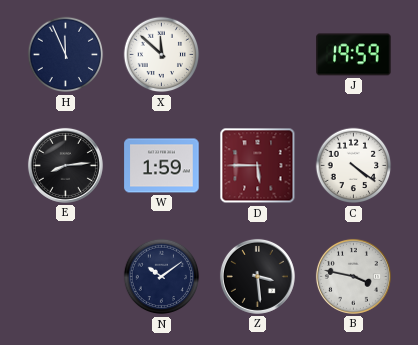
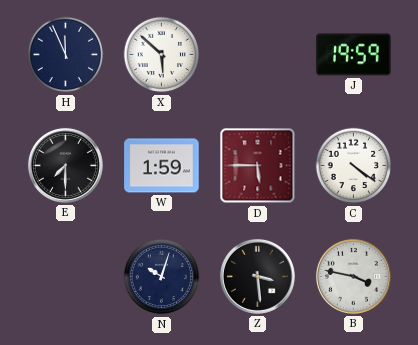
X: 11:52 -> 5:52
E: 8:14 -> 7:30
N: 10:09 -> 10:03
